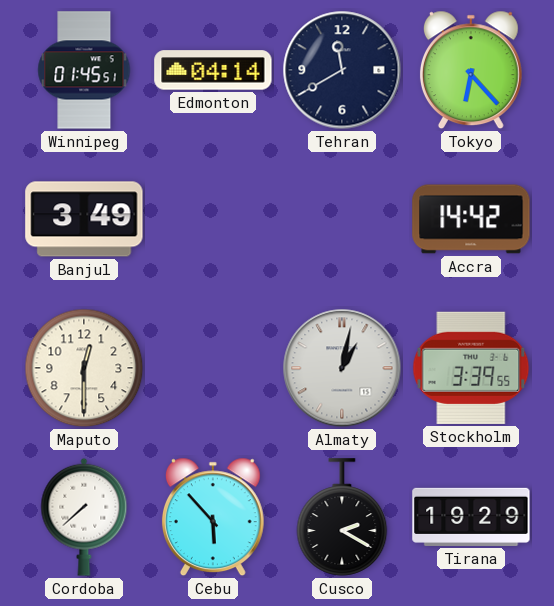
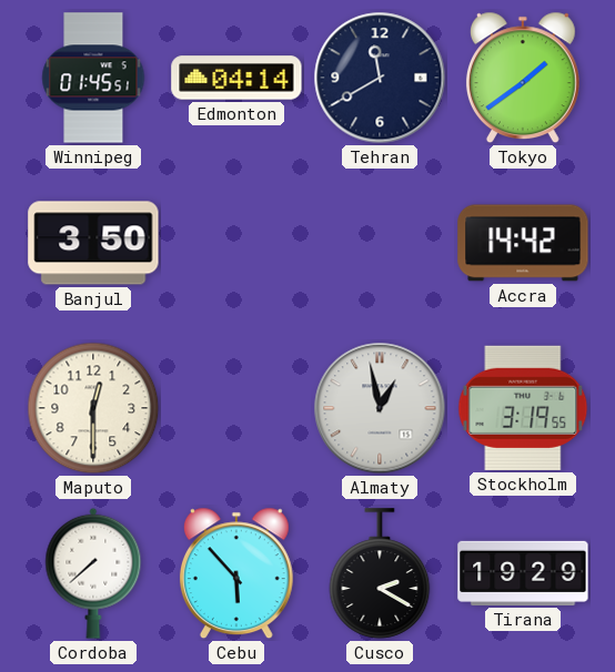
Tokyo: 6:23 -> 1:39
Banjul: 3:49 -> 3:50
Almaty: 1:02 -> 12:58
Stockholm: 3:39 -> 3:19
